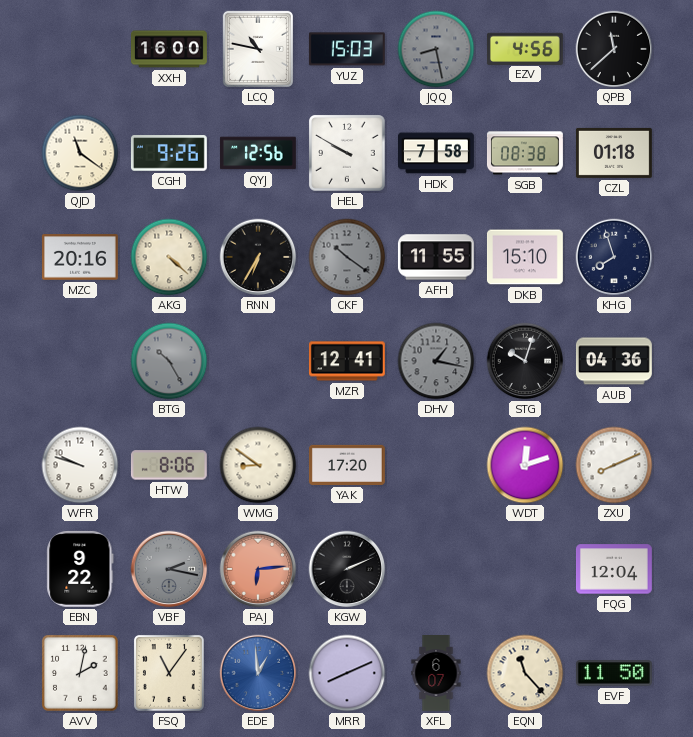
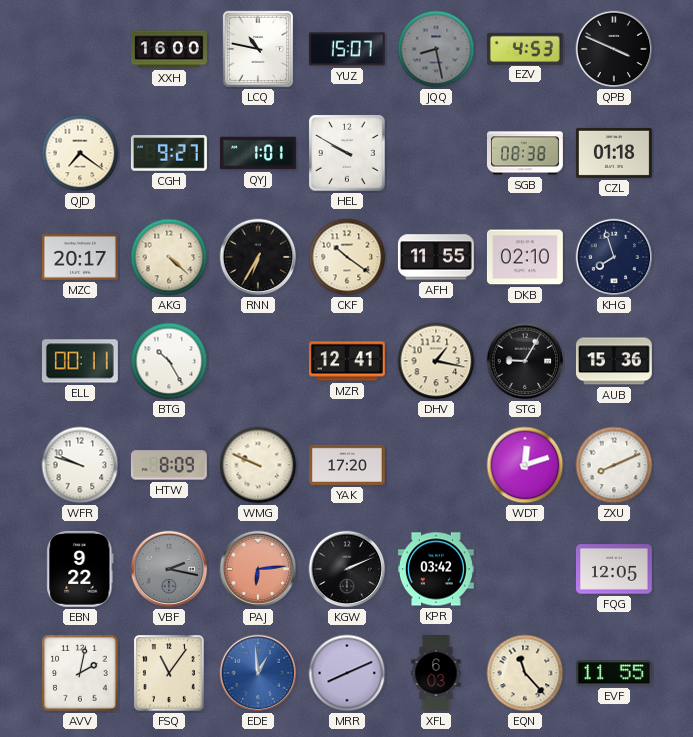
YUZ: 15:03 -> 15:07
EZV: 4:56 -> 4:53
QPB: 11:38 -> 3:49
QJD: 11:21 -> 7:21
CGH: 9:26 -> 9:27
QYJ: 12:56 -> 1:01
HDK: 7:58 -> none
MZC: 20:16 -> 20:17
CKF dial: grey -> cream
DKB: 15:10 -> 02:10
ELL: none -> 00:11
BTG dial: grey -> white
DHV dial: grey -> cream
STG: 10:03 -> 9:05
AUB: 04:36 -> 15:36
HTW: 8:06 -> 8:09
WMG: 8:51 -> 9:49
KPR: none -> 03:42
FQG: 12:04 -> 12:05
XFL: 6:07 -> 6:03
EVF: 11:50 -> 11:55
